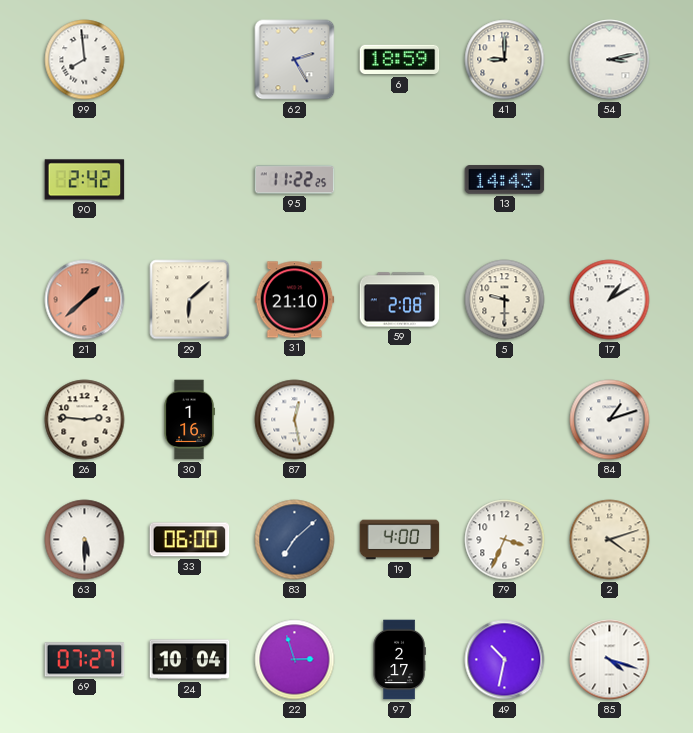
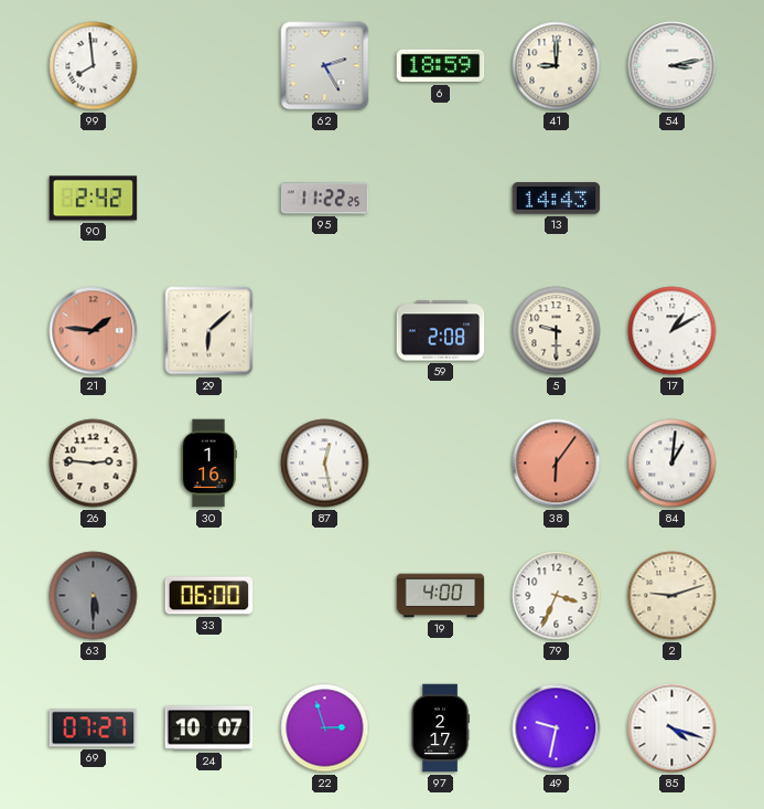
21: 1:38 -> 1:46
31: 21:10 -> none
38: none -> 6:06
84: 1:12 -> 1:01
63 dial: white -> grey
83: 7:08 -> none
2: 4:12 -> 9:12
24: 10:04 -> 10:07
49: 10:32 -> 9:32
